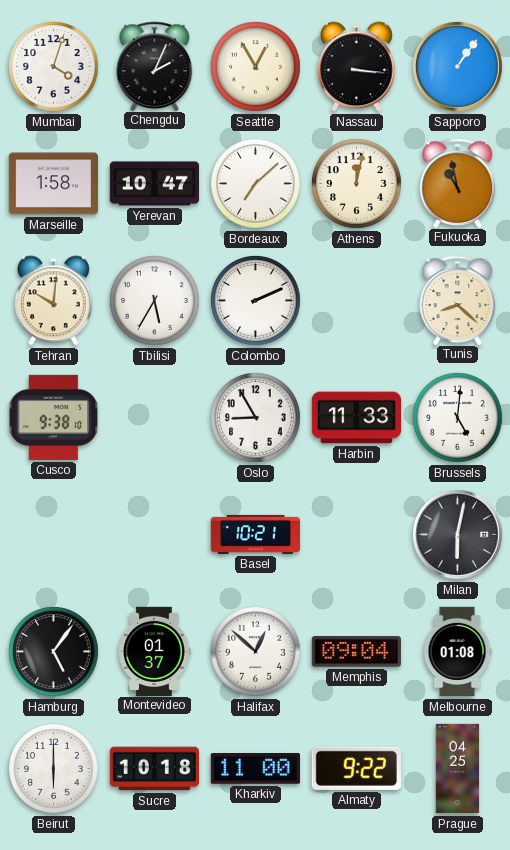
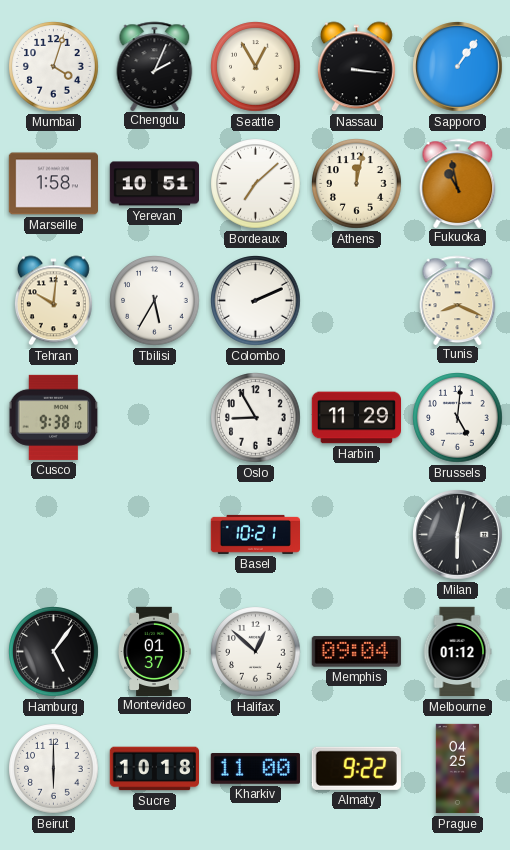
Yerevan: 10:47 -> 10:51
Tunis: 8:22 -> 8:19
Harbin: 11:33 -> 11:29
Melbourne: 01:08 -> 01:12
